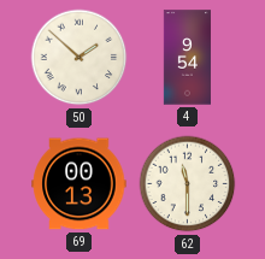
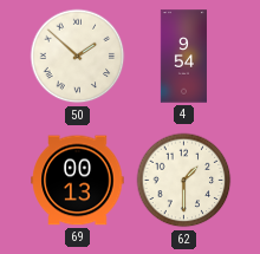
62: 11:30 -> 1:30
